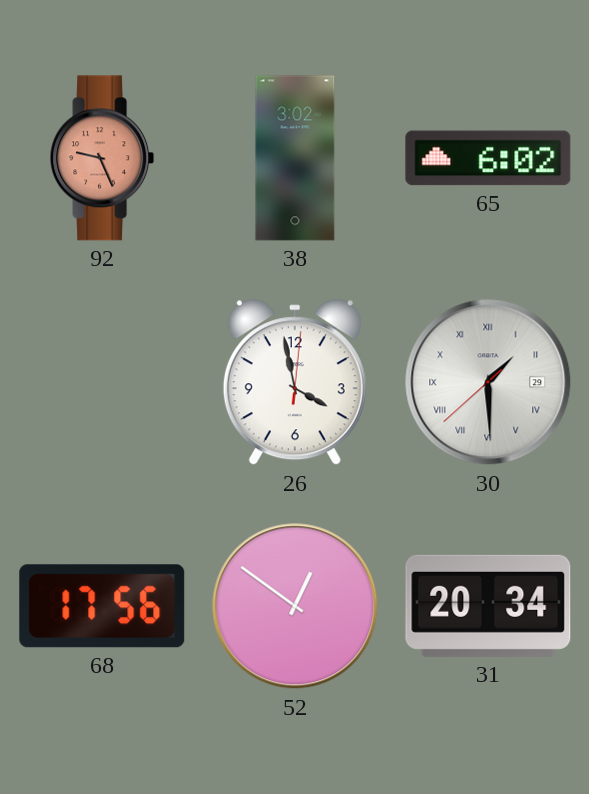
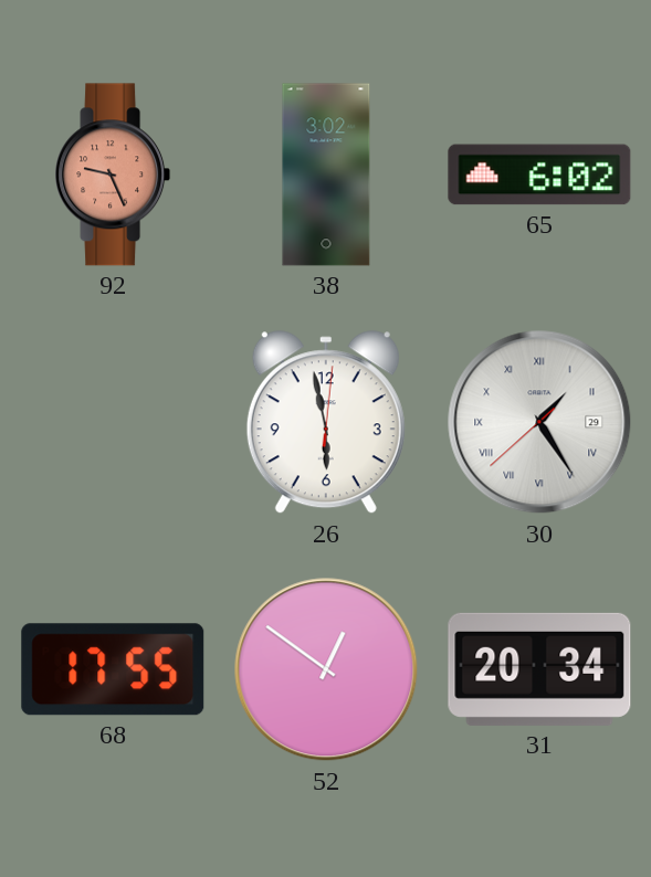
26: 3:58 -> 5:58
30: 1:29 -> 1:24
68: 17:56 -> 17:55
